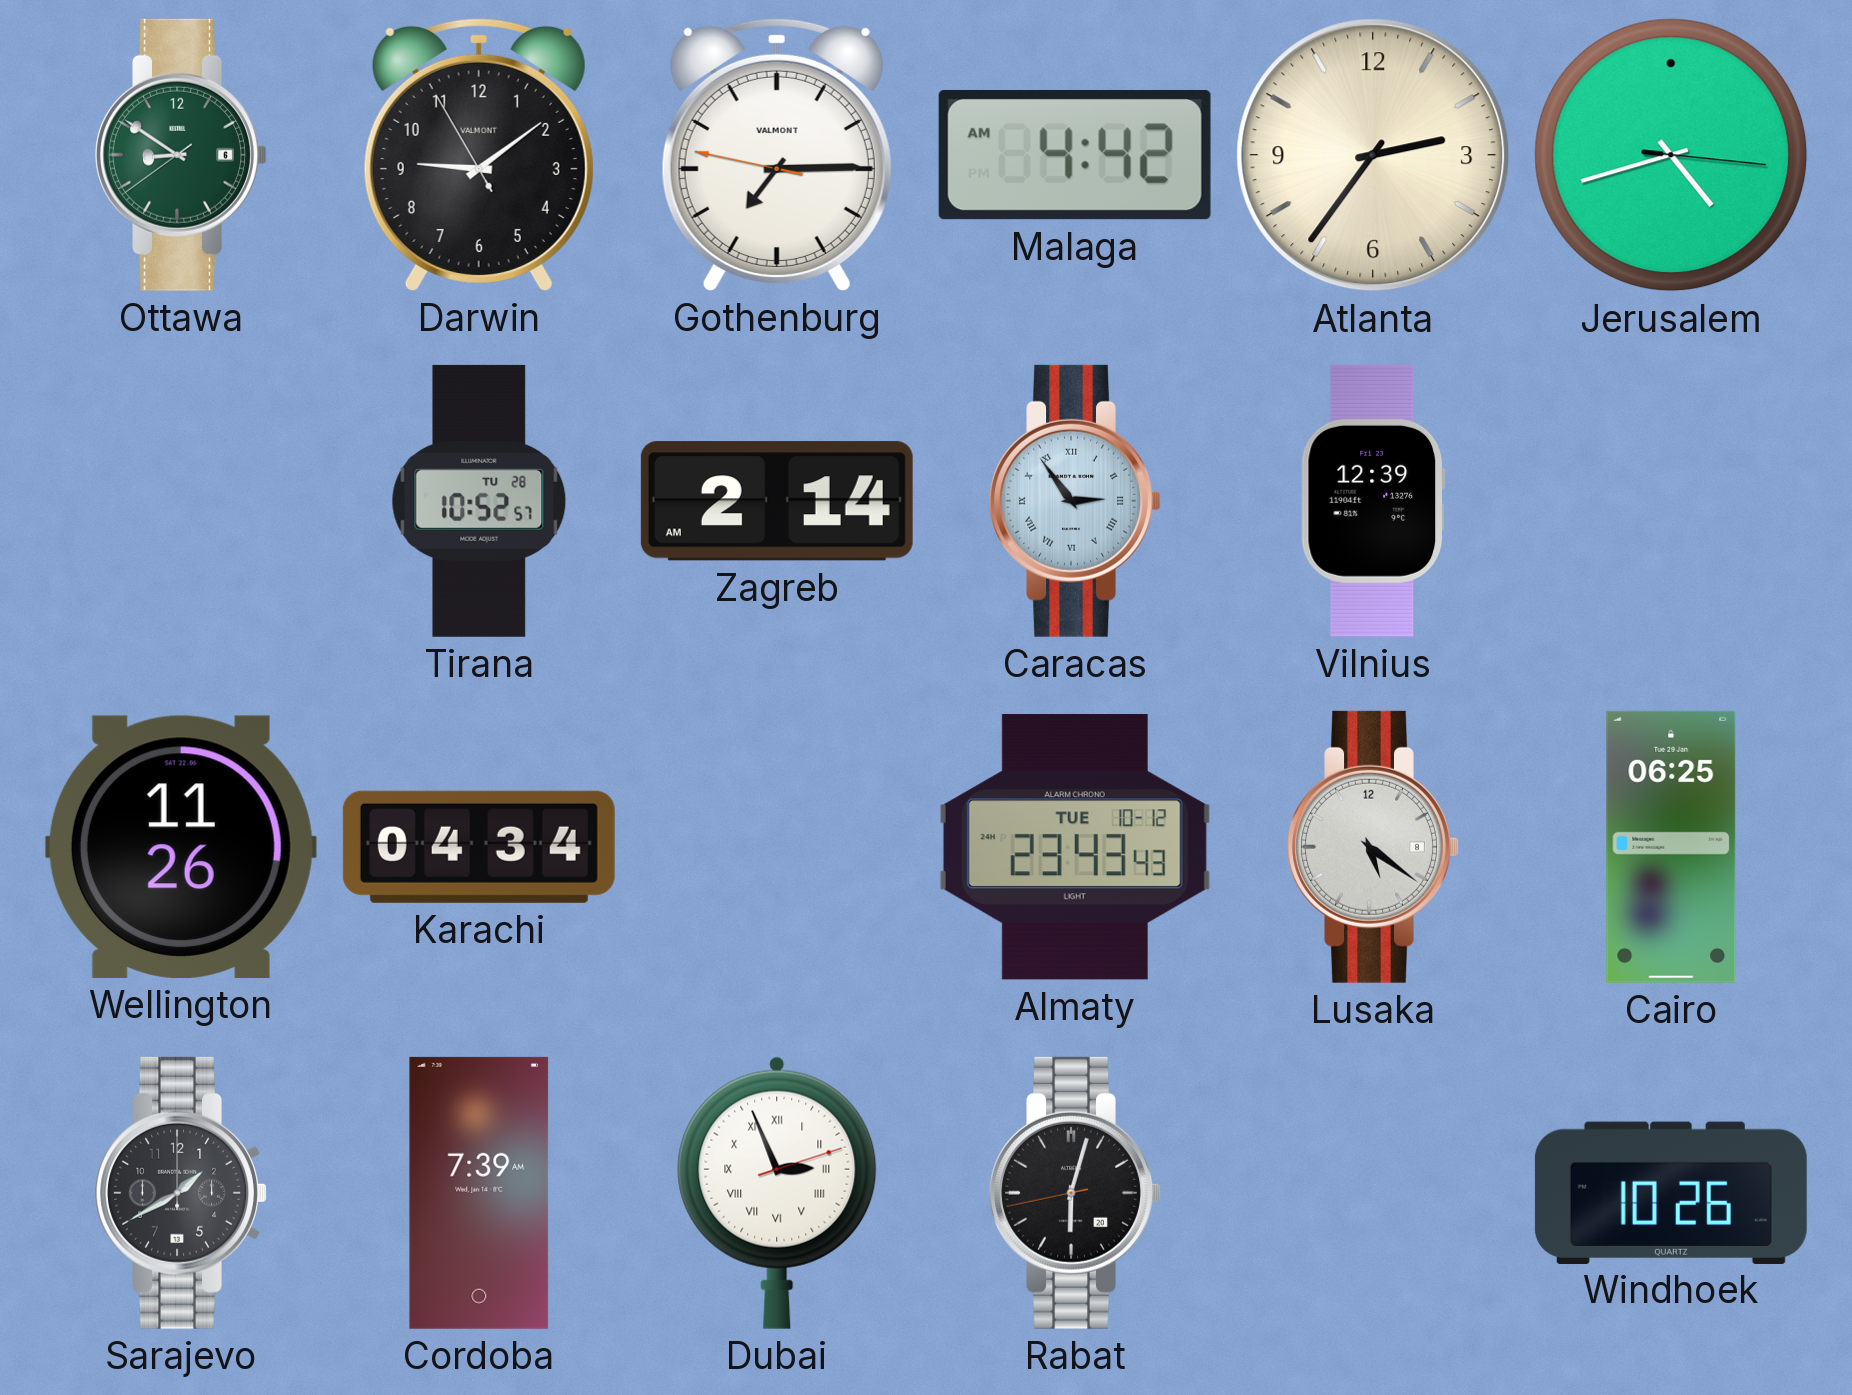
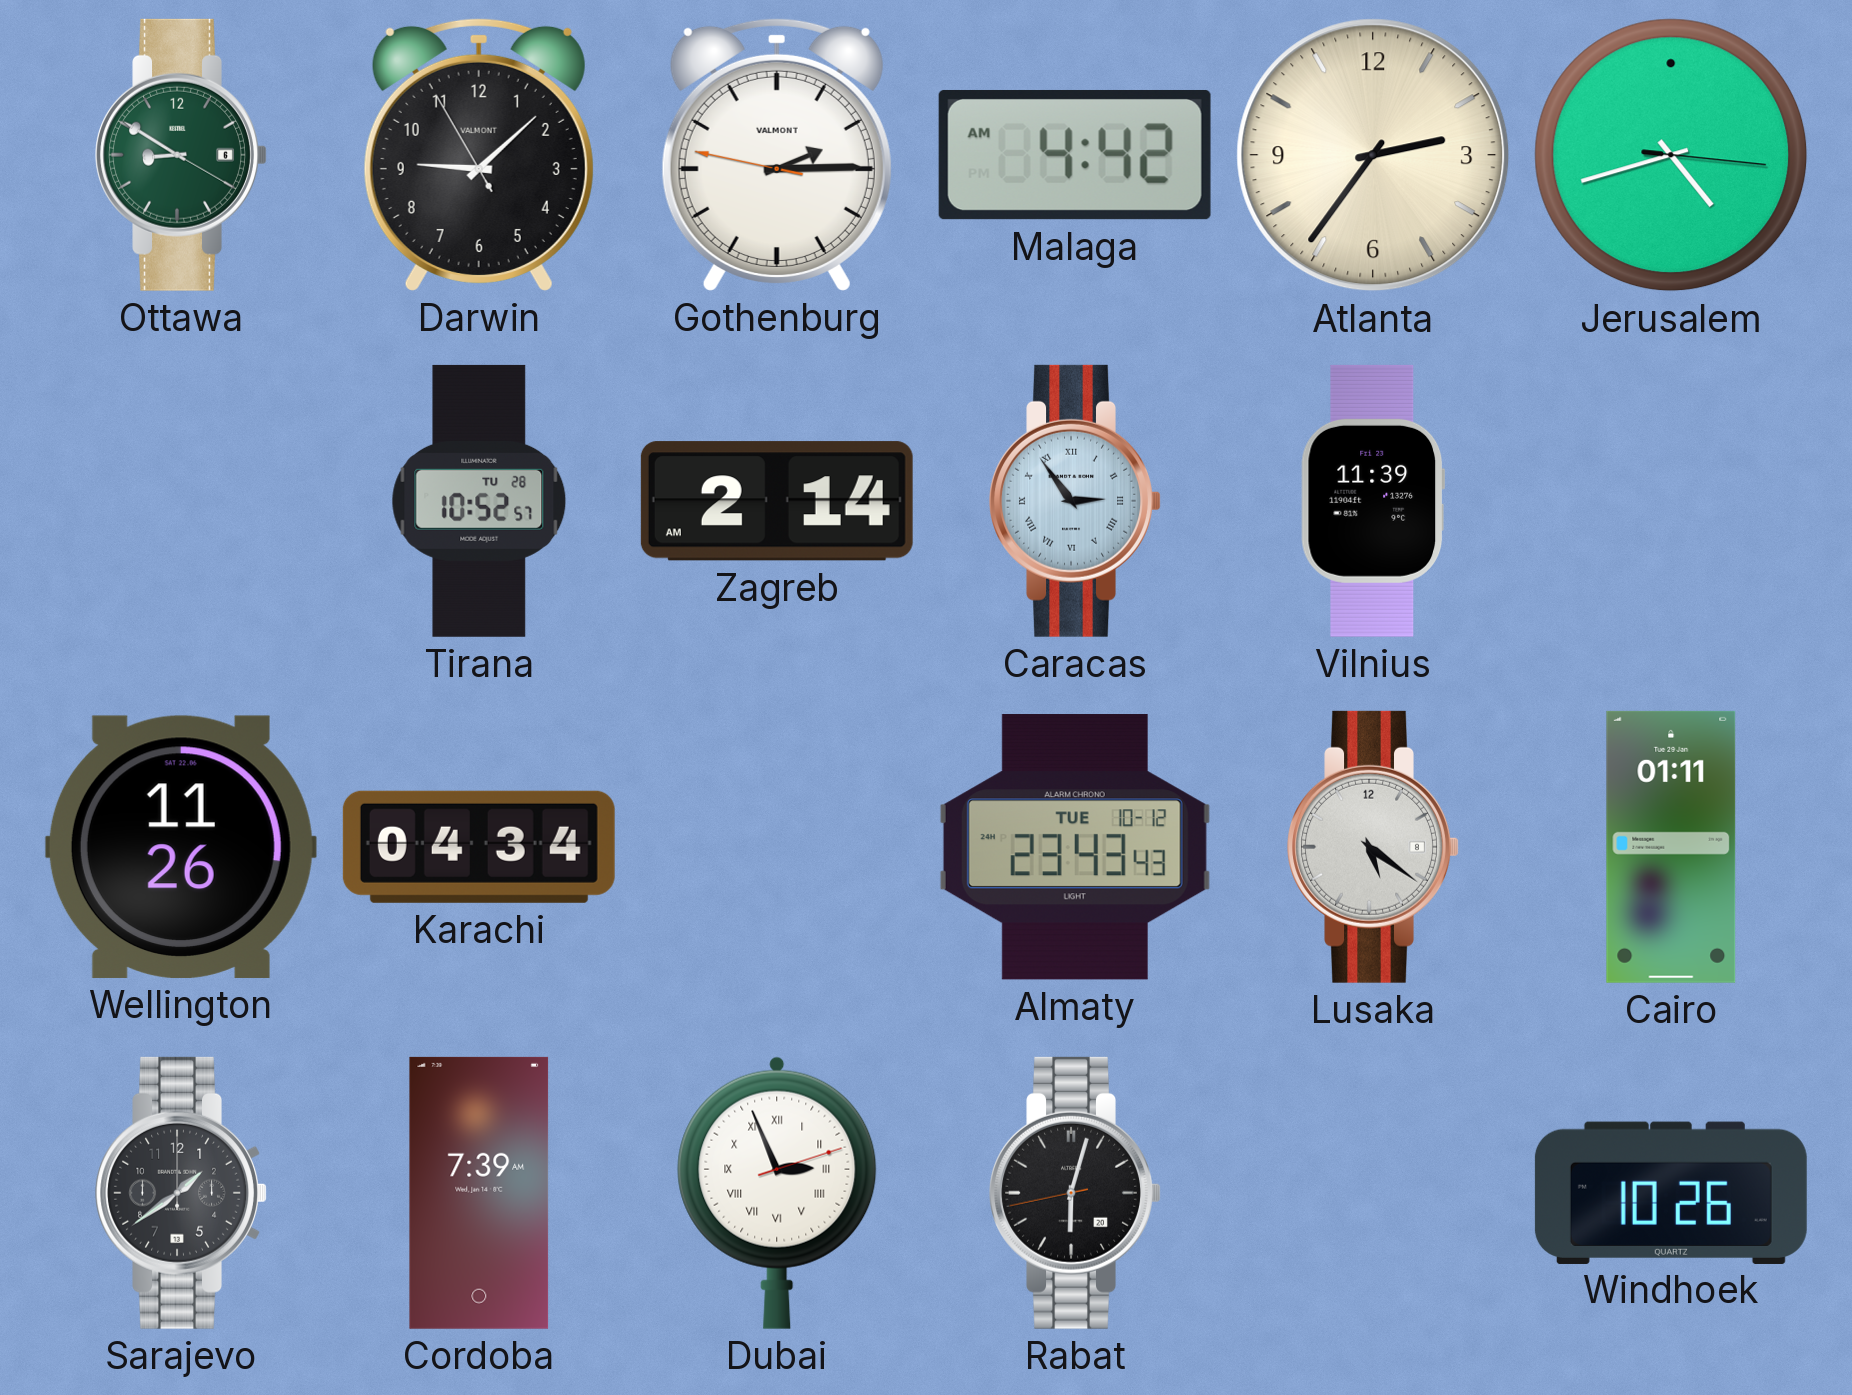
Ottawa: 8:50:39 -> 8:50:20
Darwin: 9:08 -> 9:07
Gothenburg: 7:14 -> 2:14
Vilnius: 12:39 -> 11:39
Cairo: 06:25 -> 01:11
Sarajevo: 1:40 -> 1:39
